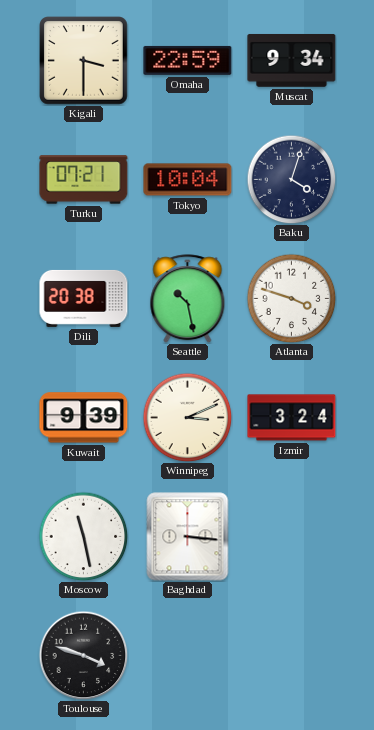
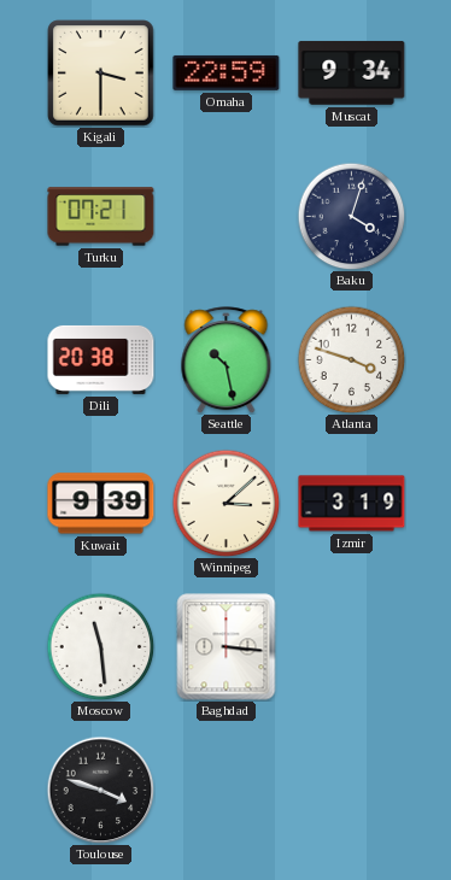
Tokyo: 10:04 -> none
Winnipeg: 3:11 -> 3:08
Izmir: 3:24 -> 3:19
Moscow: 11:28 -> 11:29
